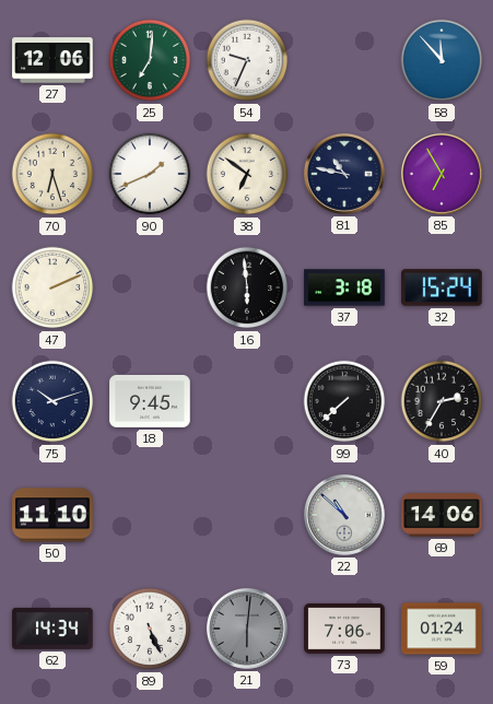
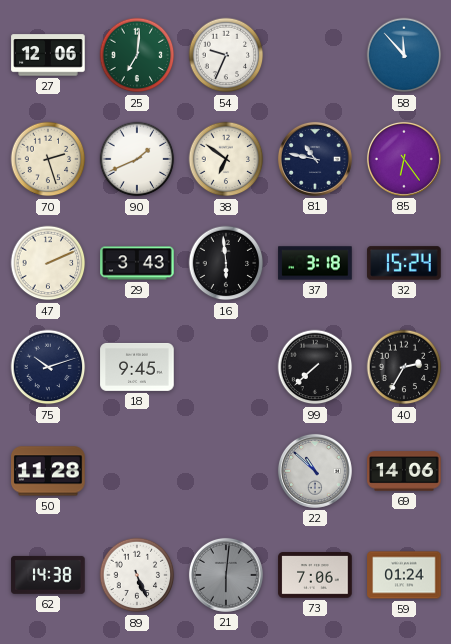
70: 6:27 -> 2:27
85: 6:55 -> 6:24
29: none -> 3:43
50: 11:10 -> 11:28
62: 14:34 -> 14:38
